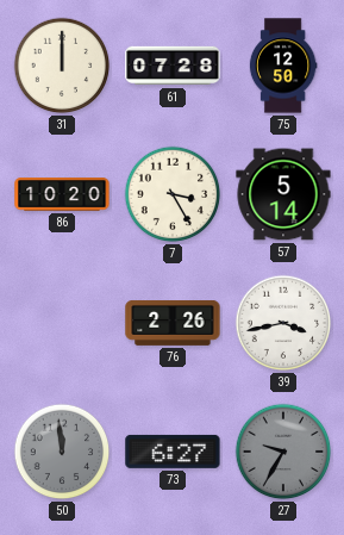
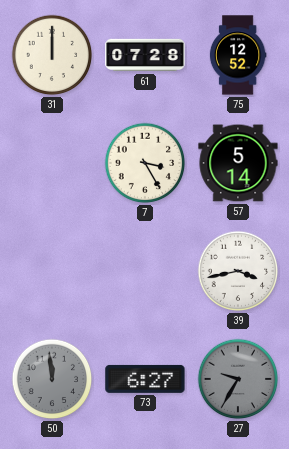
75: 12:50 -> 12:52
86: 10:20 -> none
76: 2:26 -> none
